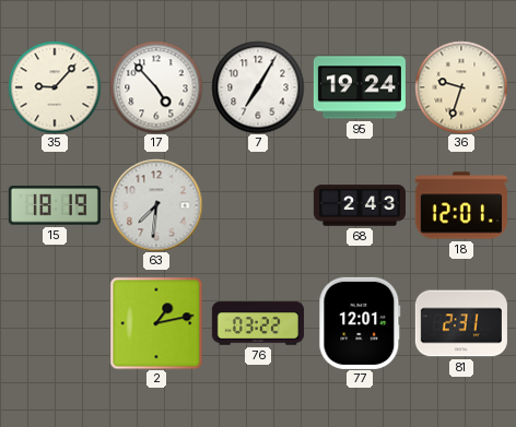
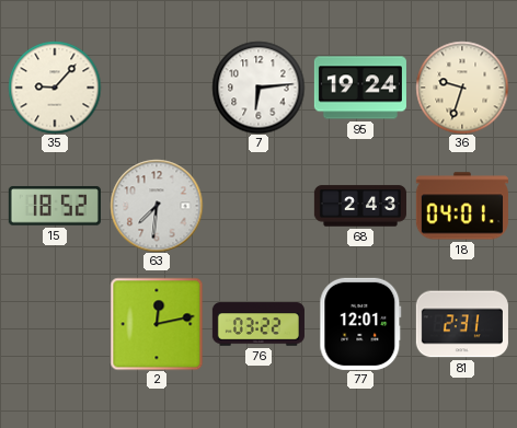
17: 4:53 -> none
7: 7:05 -> 6:14
15: 18:19 -> 18:52
18: 12:01 -> 04:01
2: 1:13 -> 12:13
